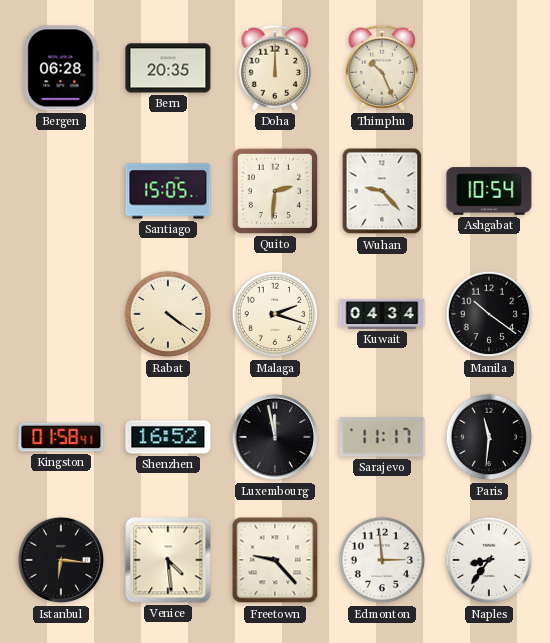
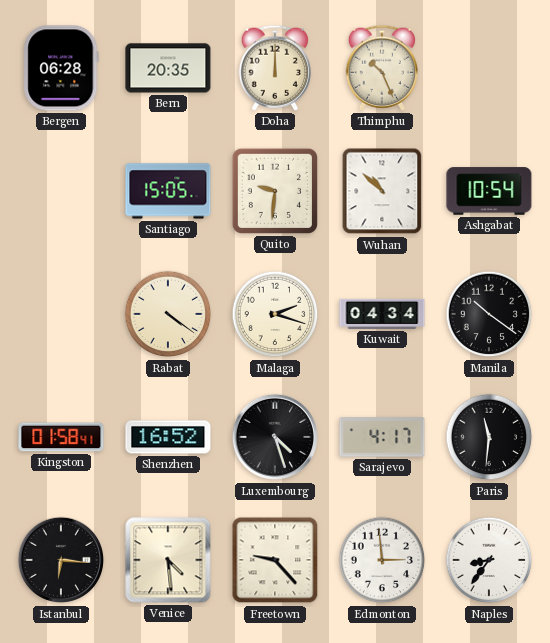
Quito: 2:31 -> 9:31
Wuhan: 9:23 -> 10:52
Luxembourg: 11:58 -> 4:27
Sarajevo: 11:17 -> 4:17
